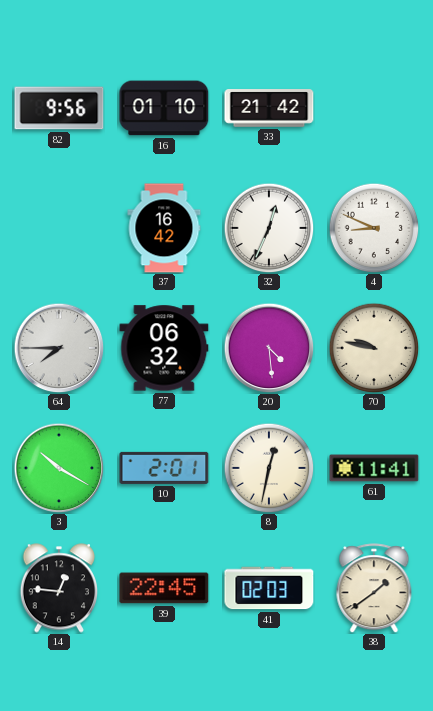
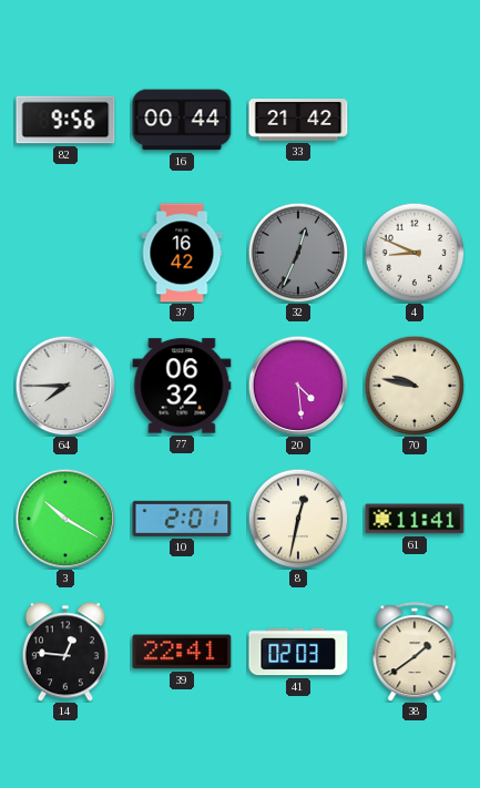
16: 01:10 -> 00:44
32 dial: white -> grey
39: 22:45 -> 22:41
